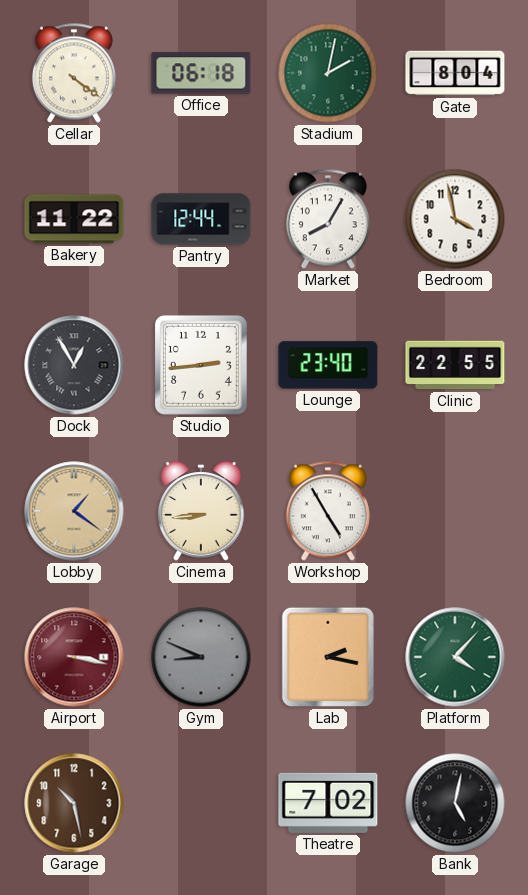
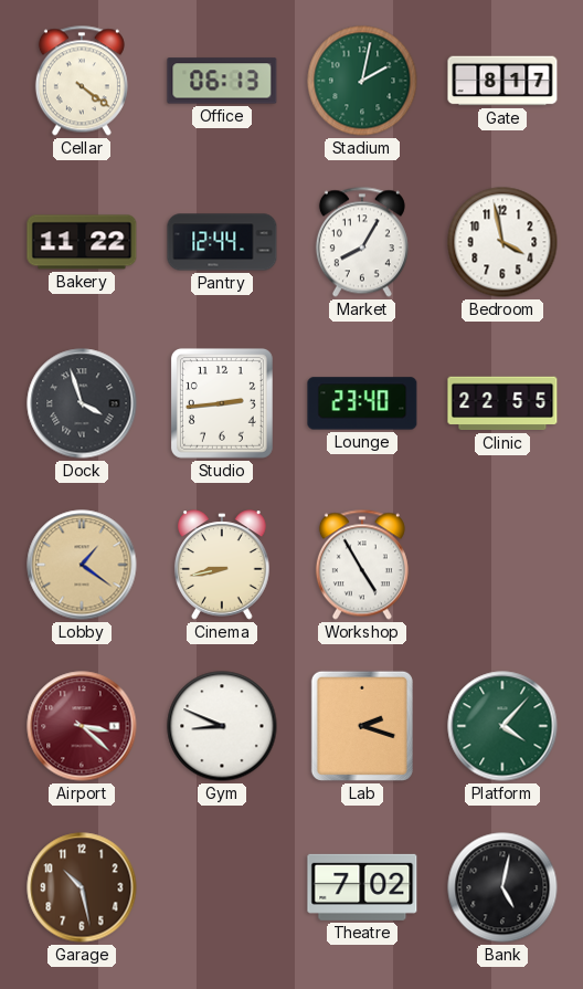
Office: 06:18 -> 06:13
Gate: 8:04 -> 8:17
Dock: 12:55 -> 3:57
Cinema: 8:44 -> 8:43
Airport: 3:17 -> 3:22
Gym dial: grey -> white
Lab: 2:17 -> 2:18
